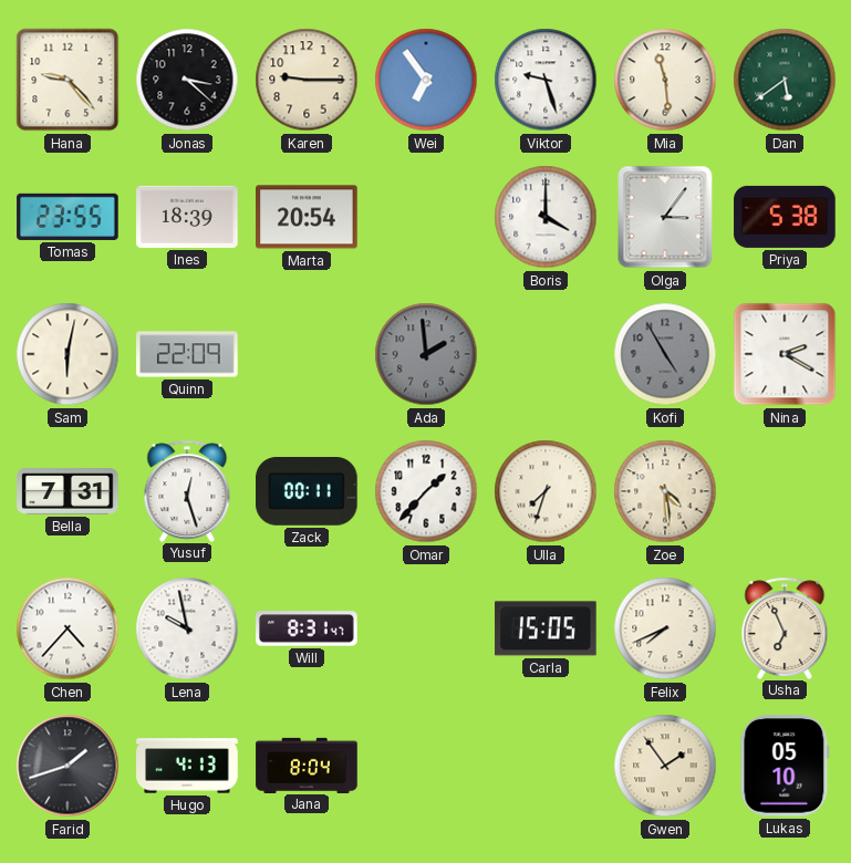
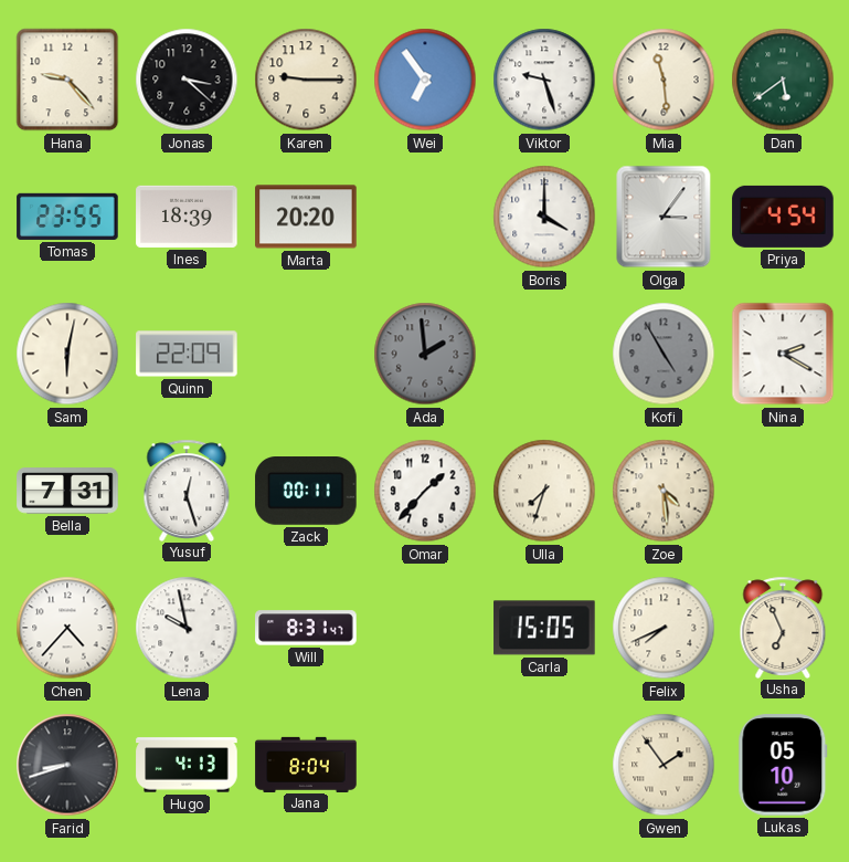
Marta: 20:54 -> 20:20
Priya: 5:38 -> 4:54
Farid: 1:42 -> 8:42
